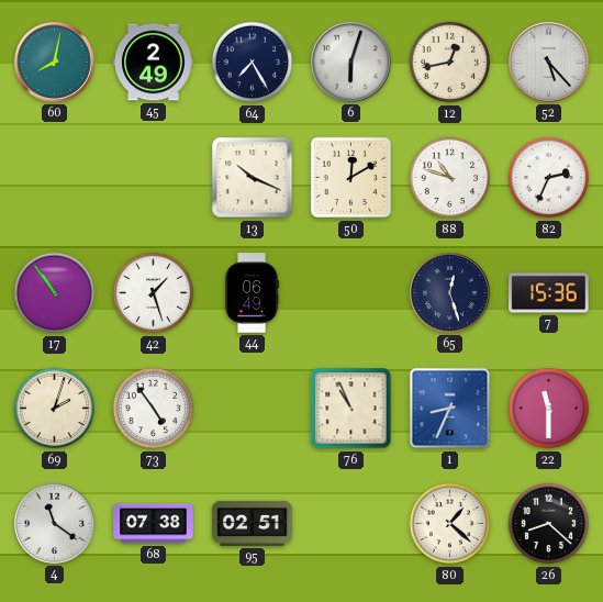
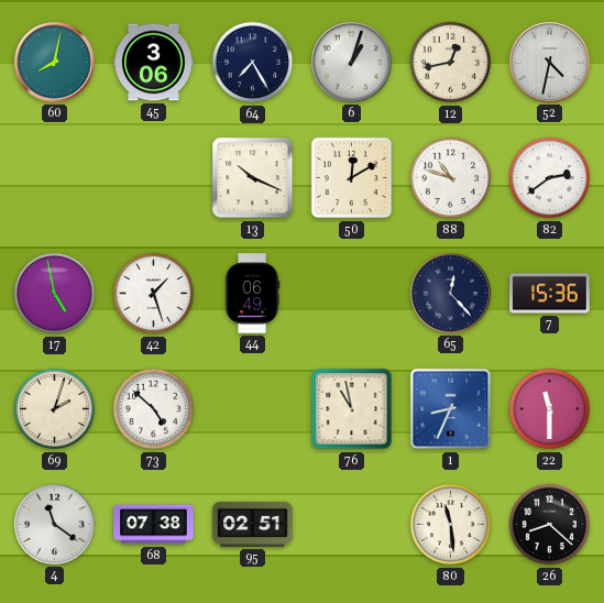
45: 2:49 -> 3:06
6: 6:03 -> 1:03
52: 5:23 -> 4:32
82: 2:34 -> 2:39
17: 10:54 -> 4:58
65: 12:27 -> 12:23
73: 4:54 -> 4:52
76: 10:56 -> 10:58
80: 1:22 -> 11:29
